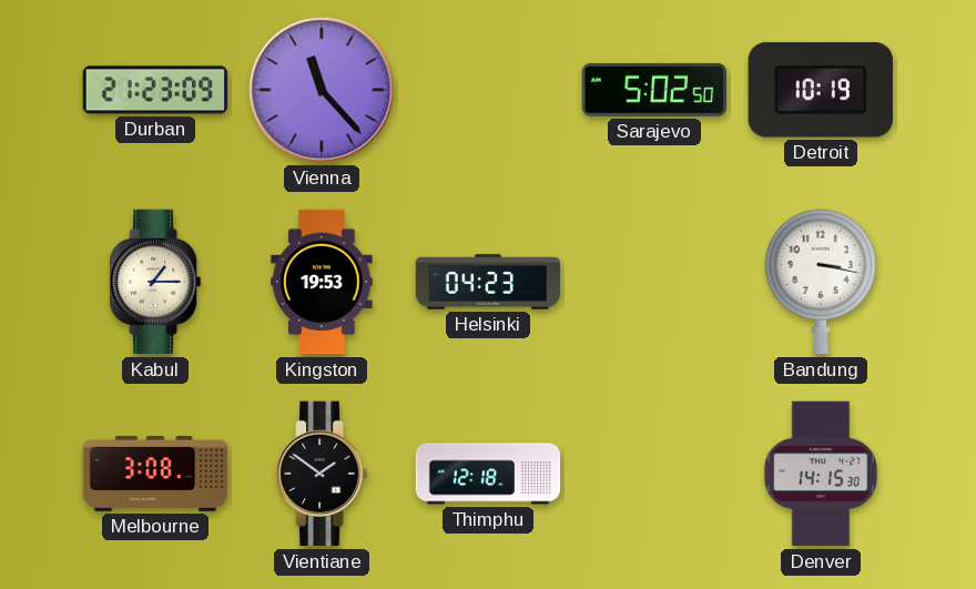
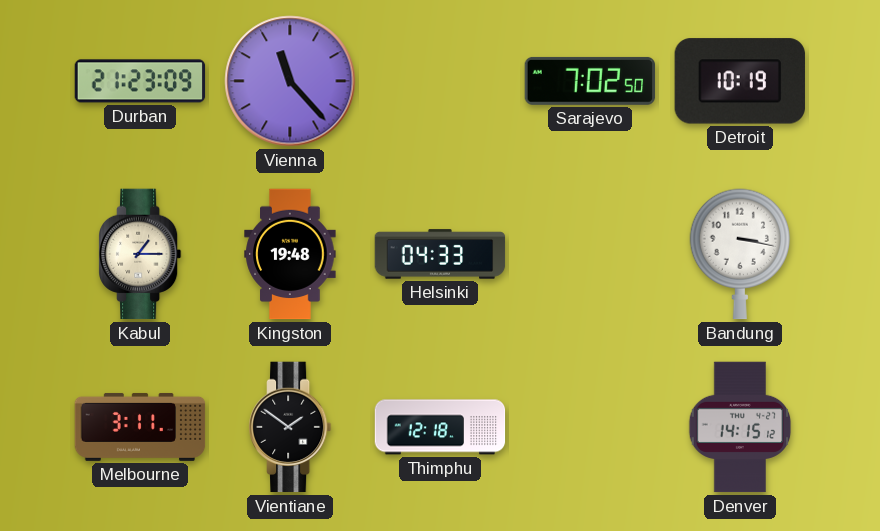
Sarajevo: 5:02 -> 7:02
Kingston: 19:53 -> 19:48
Helsinki: 04:23 -> 04:33
Melbourne: 3:08 -> 3:11
Denver: 14:15:30 -> 14:15:12
